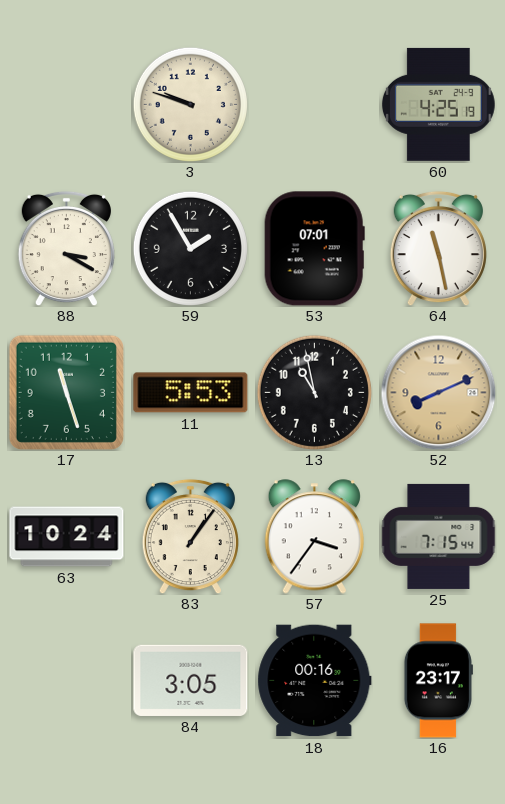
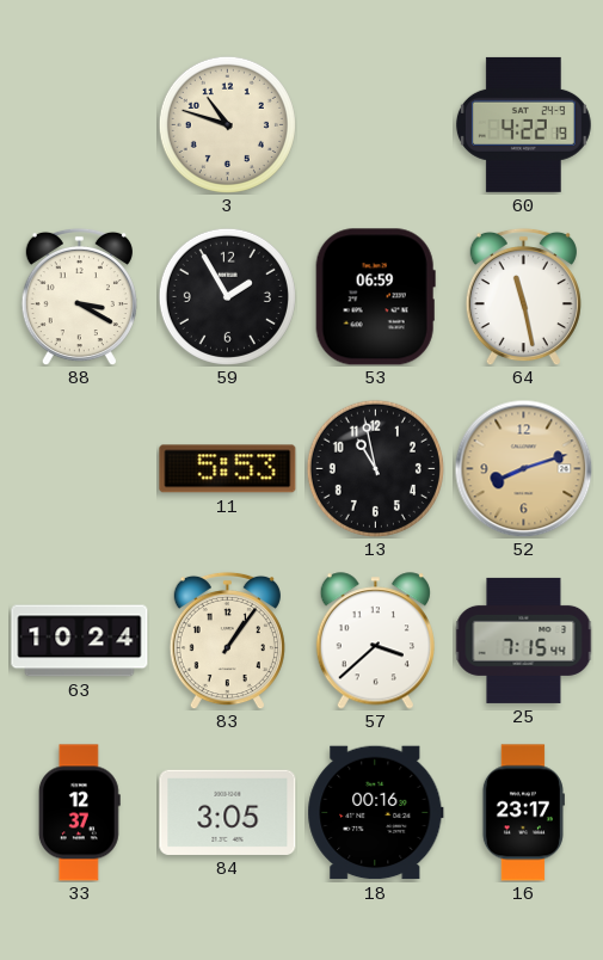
3: 9:48 -> 10:48
60: 4:25 -> 4:22
53: 07:01 -> 06:59
17: 11:27 -> none
52: 8:11 -> 8:12
57: 3:36 -> 3:38
33: none -> 12:37
